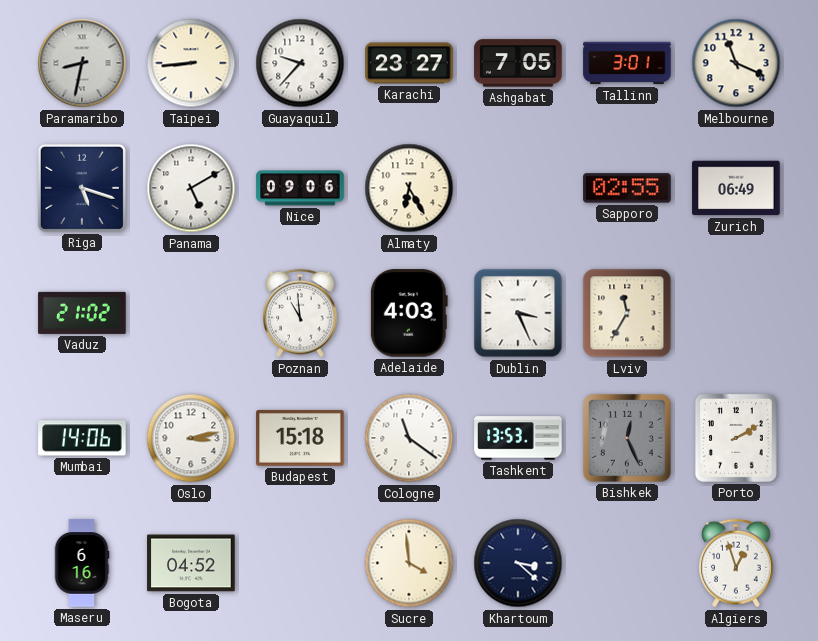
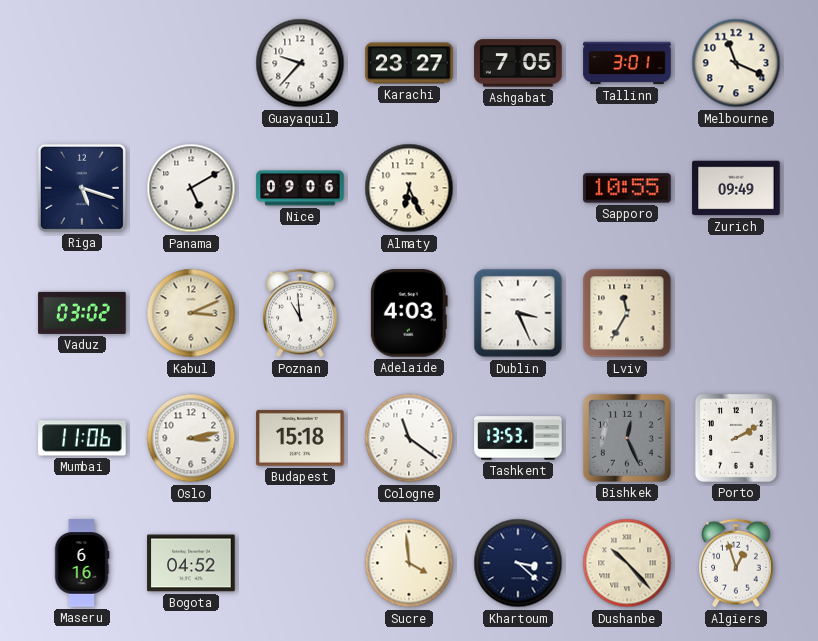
Paramaribo: 8:32 -> none
Taipei: 8:44 -> none
Almaty: 6:25 -> 6:26
Sapporo: 02:55 -> 10:55
Zurich: 06:49 -> 09:49
Vaduz: 21:02 -> 03:02
Kabul: none -> 3:11
Mumbai: 14:06 -> 11:06
Dushanbe: none -> 10:23
